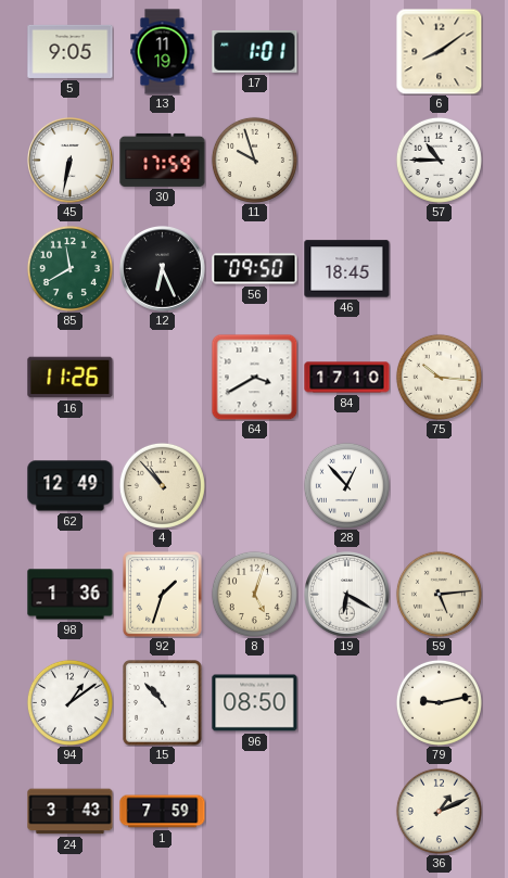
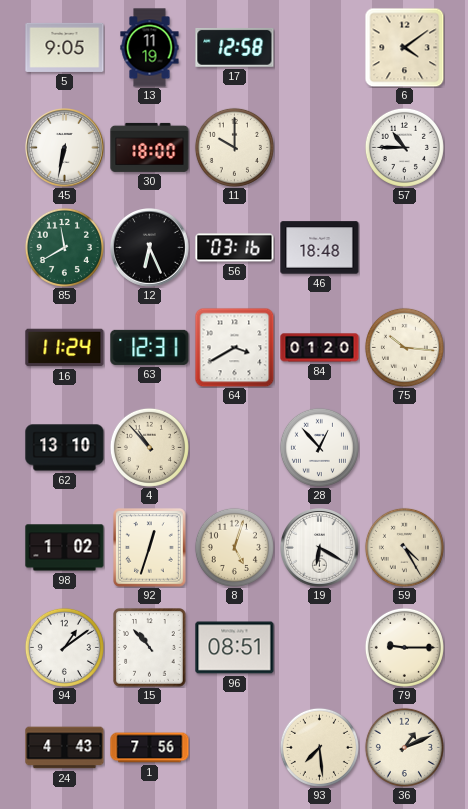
17: 1:01 -> 12:58
6: 8:09 -> 4:09
30: 17:59 -> 18:00
11: 9:57 -> 10:00
56: 09:50 -> 03:16
46: 18:45 -> 18:48
16: 11:26 -> 11:24
63: none -> 12:31
84: 17:10 -> 01:20
62: 12:49 -> 13:10
98: 1:36 -> 1:02
92: 1:33 -> 12:33
59: 5:14 -> 4:25
96: 08:50 -> 08:51
79: 9:13 -> 9:15
24: 3:43 -> 4:43
1: 7:59 -> 7:56
93: none -> 7:29
